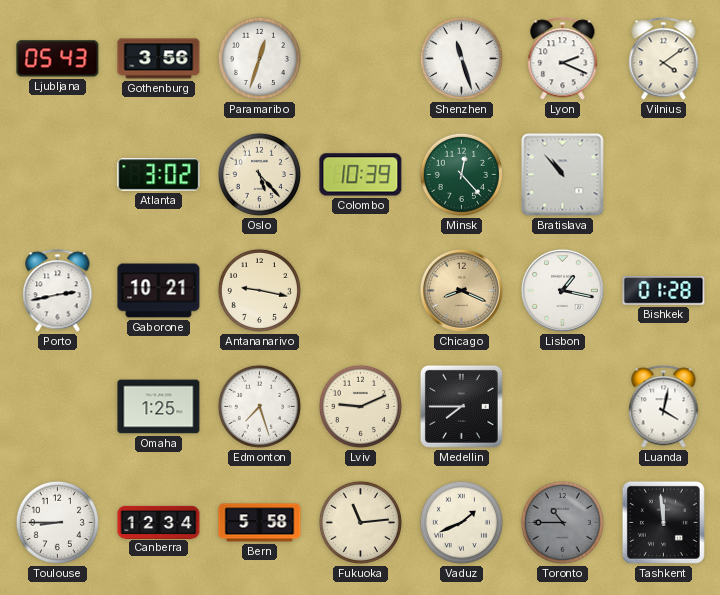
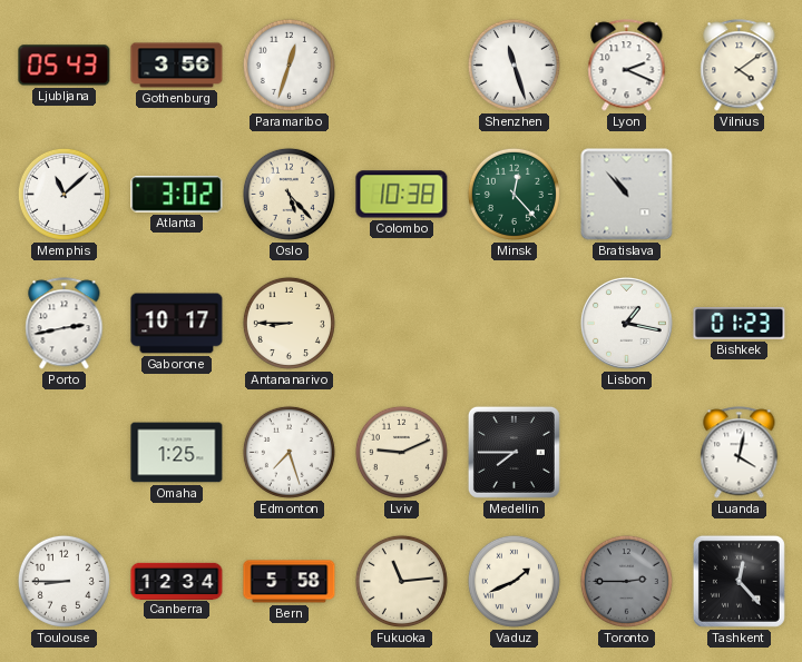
Memphis: none -> 11:08
Colombo: 10:39 -> 10:38
Gaborone: 10:21 -> 10:17
Antananarivo: 9:17 -> 8:45
Chicago: 8:19 -> none
Bishkek: 01:28 -> 01:23
Toronto: 10:45 -> 2:45
Tashkent: 11:59 -> 12:23
